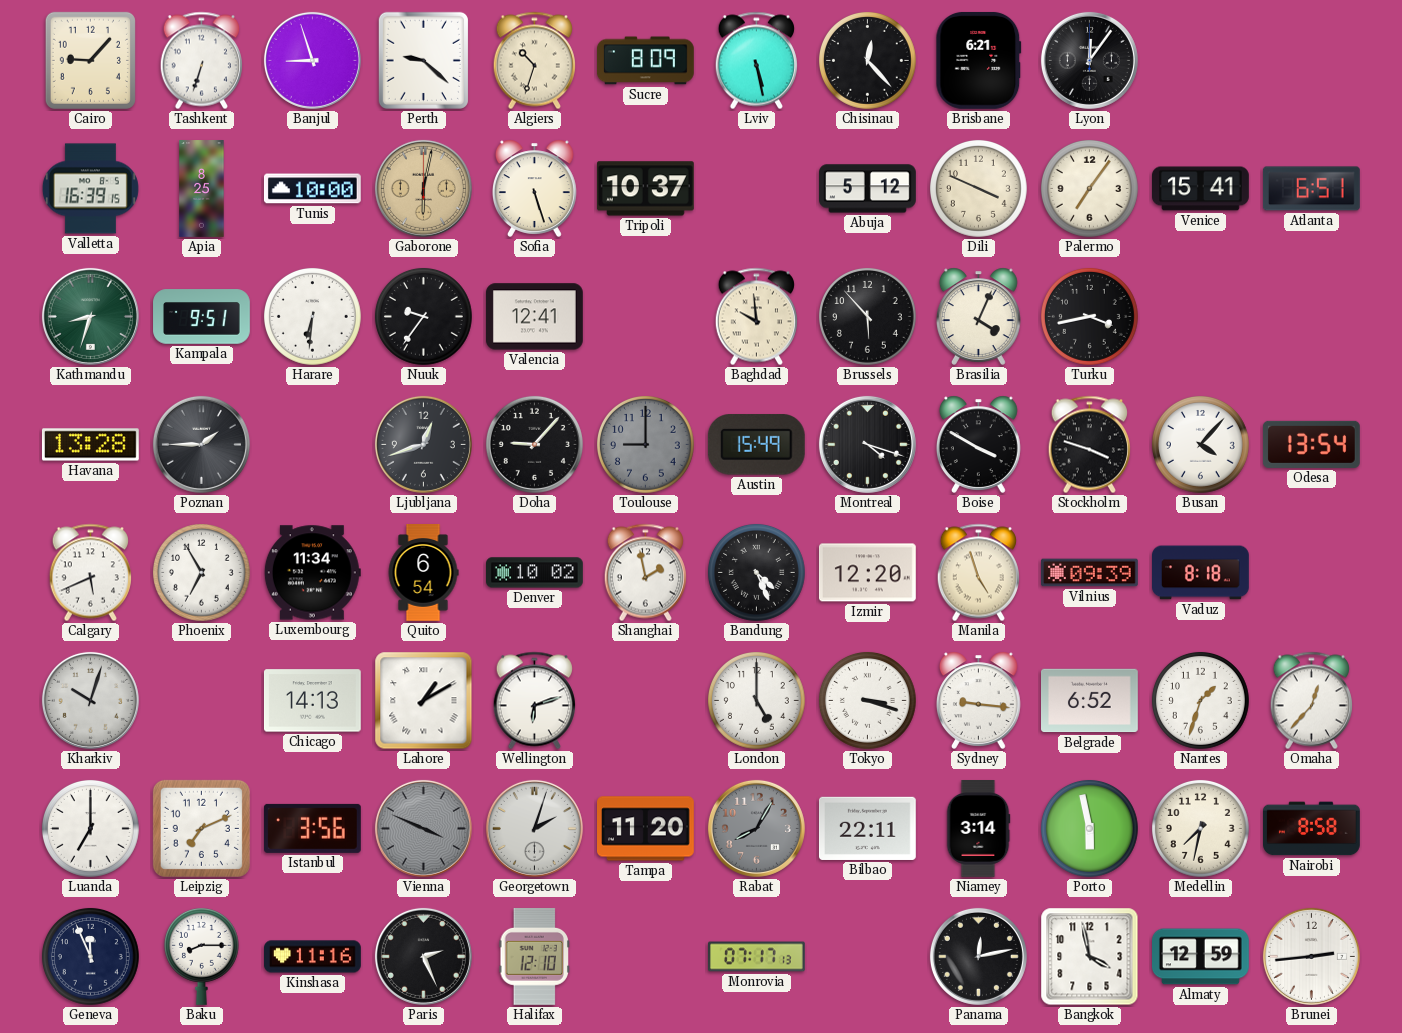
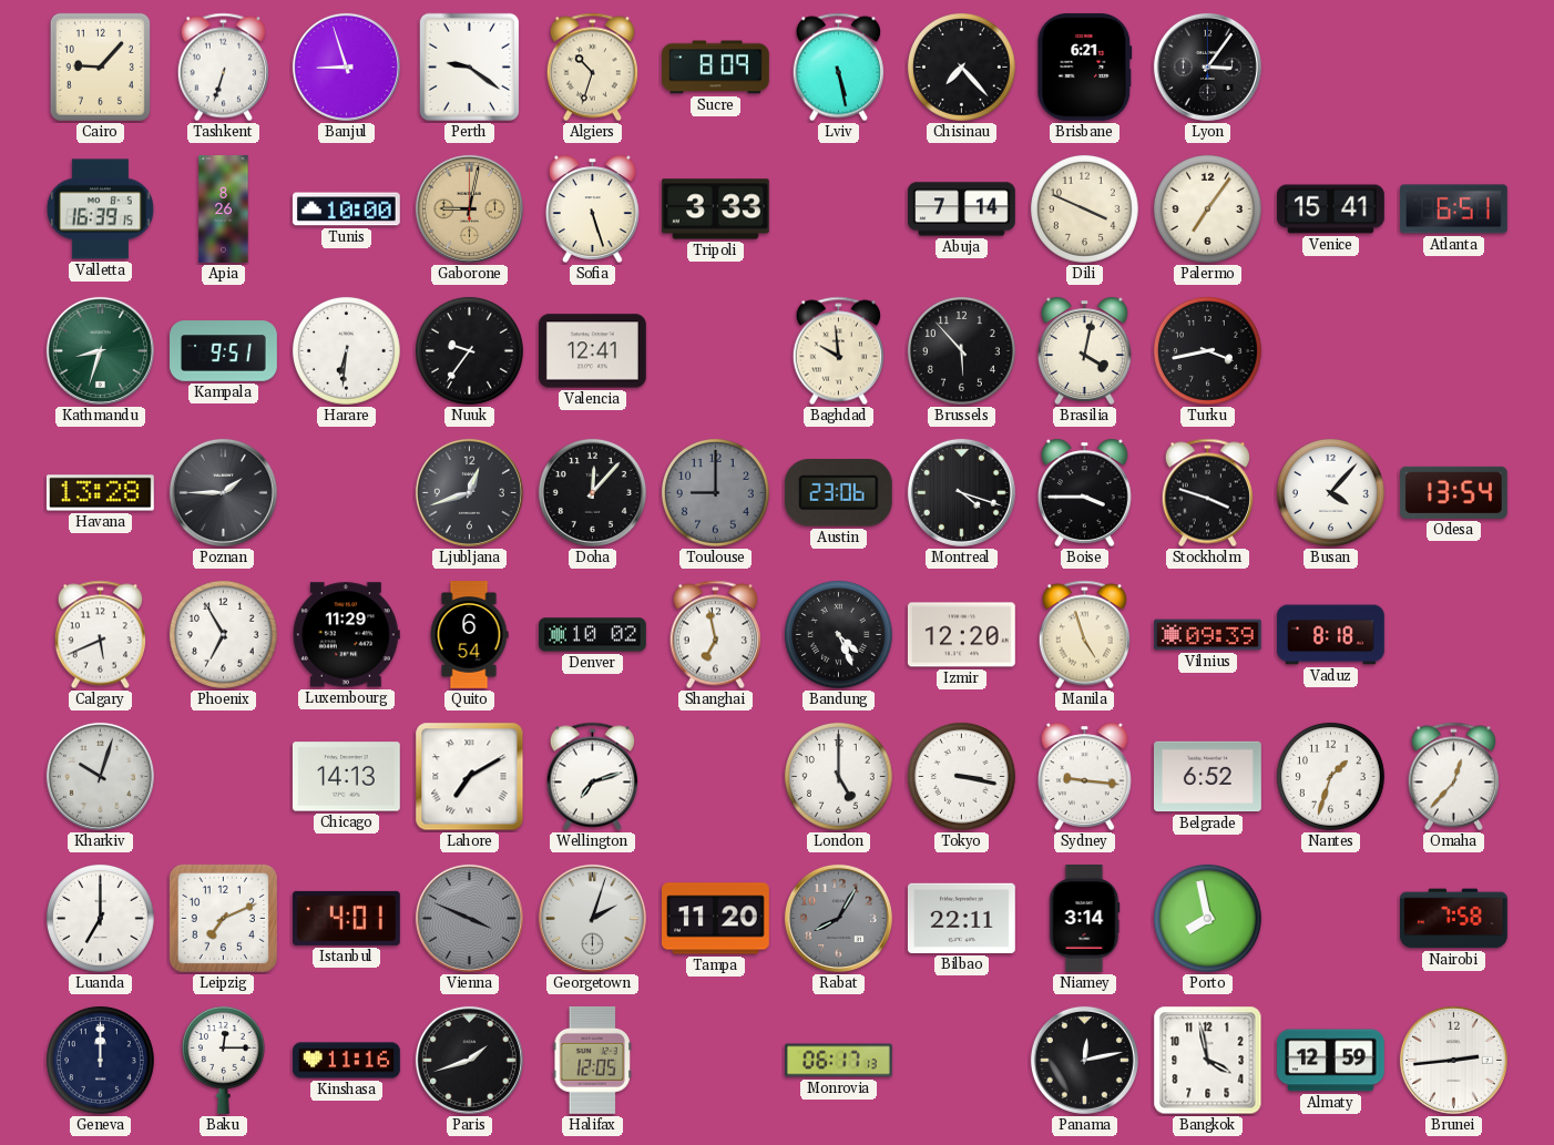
Perth: 9:22 -> 9:21
Chisinau: 12:23 -> 7:23
Lyon: 12:06 -> 3:06
Apia: 8:25 -> 8:26
Gaborone: 6:02 -> 9:02
Tripoli: 10:37 -> 3:33
Abuja: 5:12 -> 7:14
Brasilia: 4:04 -> 4:02
Doha: 9:07 -> 12:07
Austin: 15:49 -> 23:06
Boise: 3:50 -> 3:45
Luxembourg: 11:34 -> 11:29
Shanghai: 1:58 -> 6:58
Lahore: 1:10 -> 7:10
Wellington: 6:12 -> 7:12
Tokyo: 3:18 -> 3:17
Istanbul: 3:56 -> 4:01
Porto: 5:58 -> 7:58
Medellin: 7:32 -> none
Nairobi: 8:58 -> 7:58
Geneva: 11:56 -> 12:00
Baku: 8:15 -> 12:15
Paris: 2:26 -> 1:42
Halifax: 12:10 -> 12:05
Monrovia: 07:17 -> 06:17
